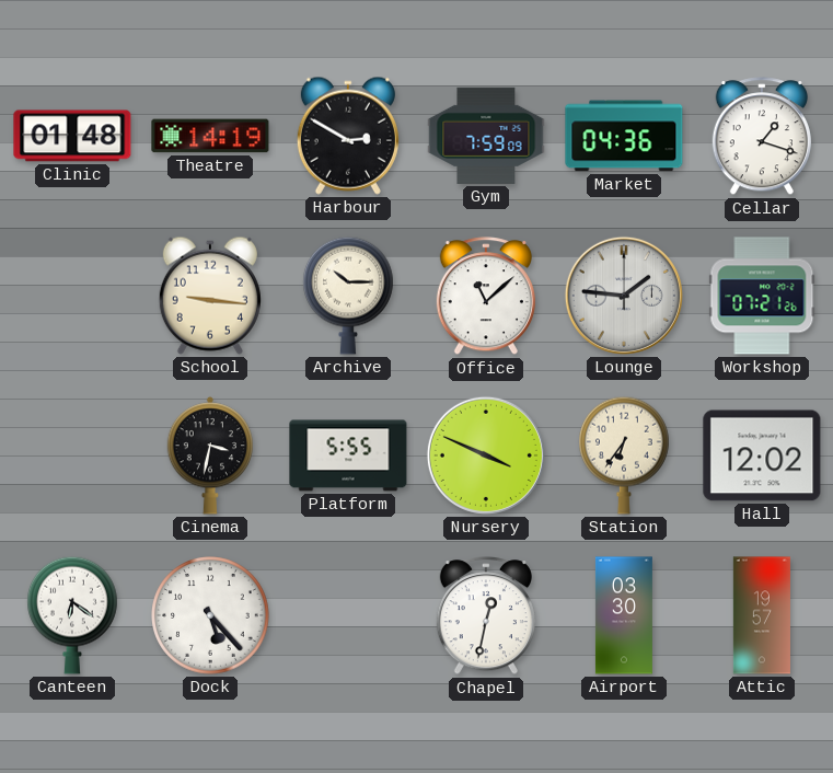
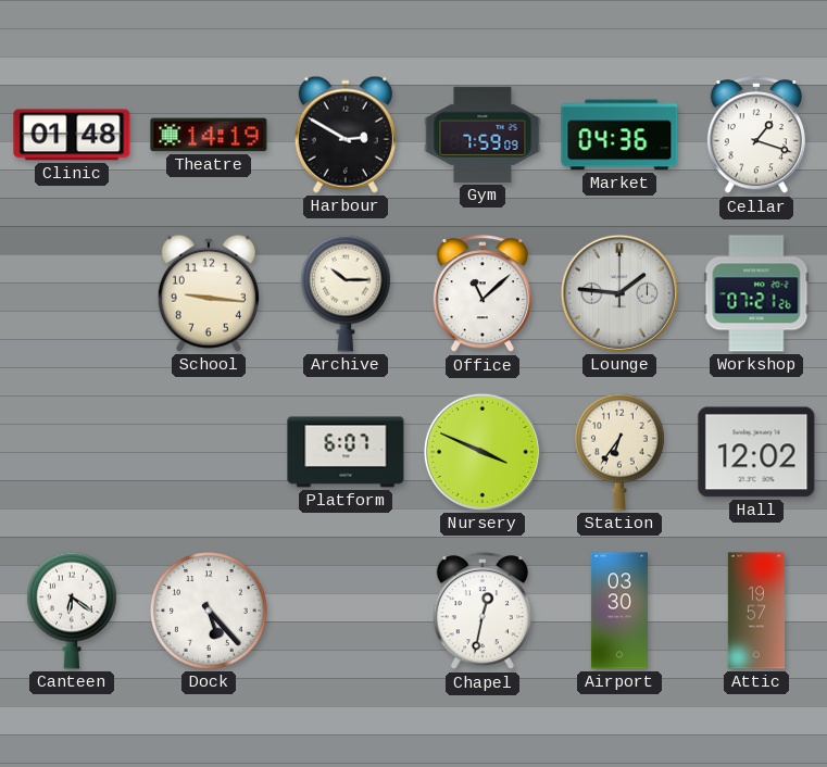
Cinema: 3:32 -> none
Platform: 5:55 -> 6:07
